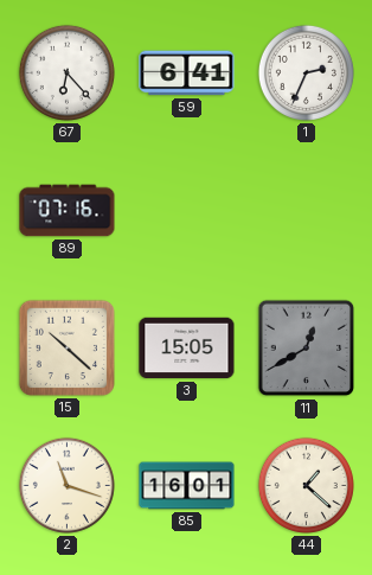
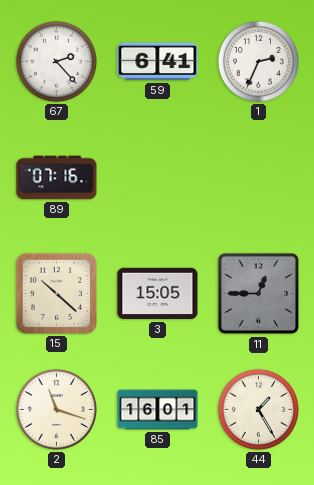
67: 6:23 -> 2:23
11: 12:40 -> 12:45
44: 1:22 -> 1:25
